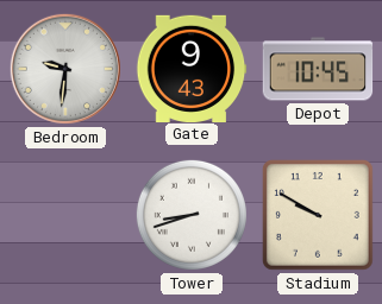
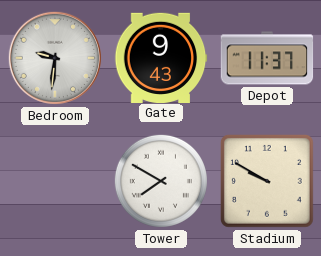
Depot: 10:45 -> 11:37
Tower: 8:42 -> 7:50
